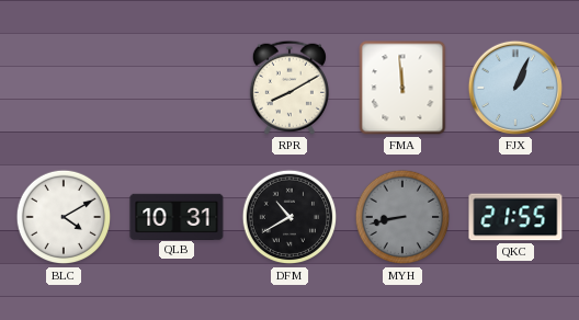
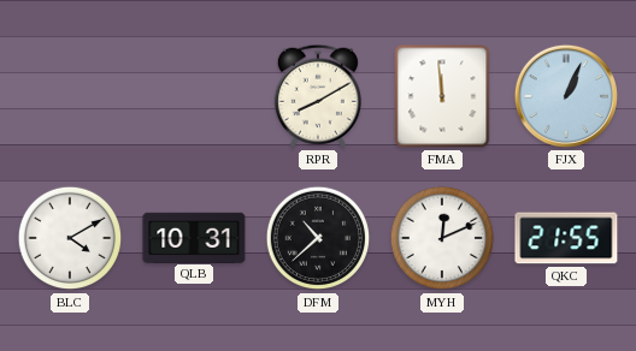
DFM: 10:40 -> 10:38
MYH: 8:43 -> 12:11
MYH dial: grey -> white
